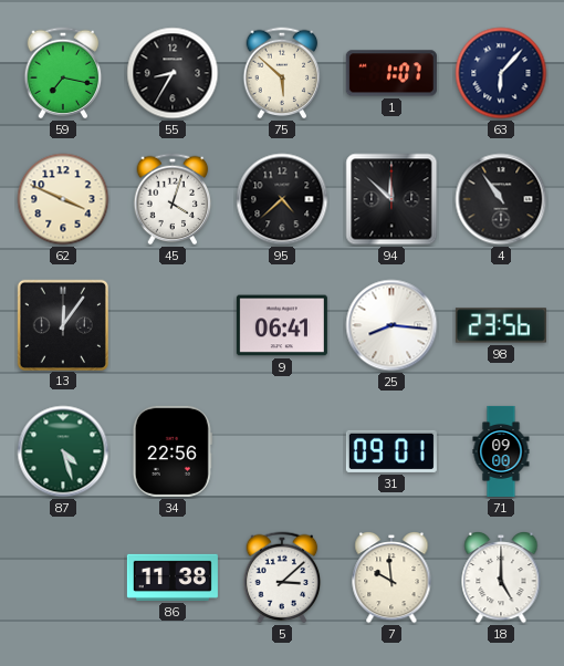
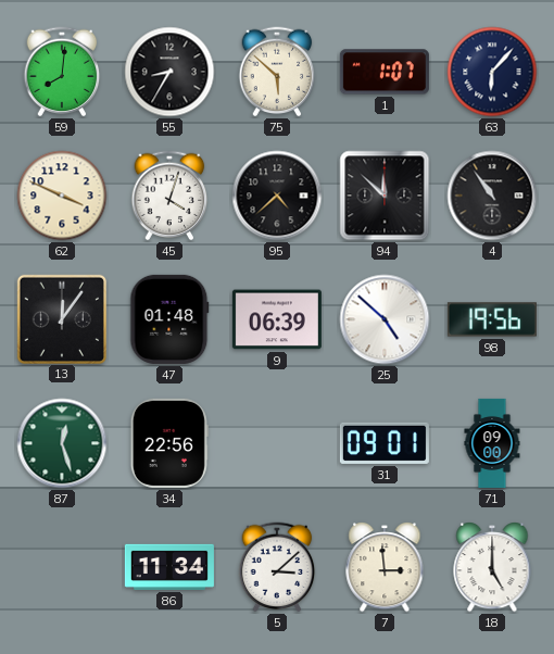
59: 7:17 -> 8:01
47: none -> 01:48
9: 06:41 -> 06:39
25: 8:16 -> 4:52
98: 23:56 -> 19:56
87: 4:27 -> 12:27
86: 11:38 -> 11:34
7: 9:59 -> 2:59
